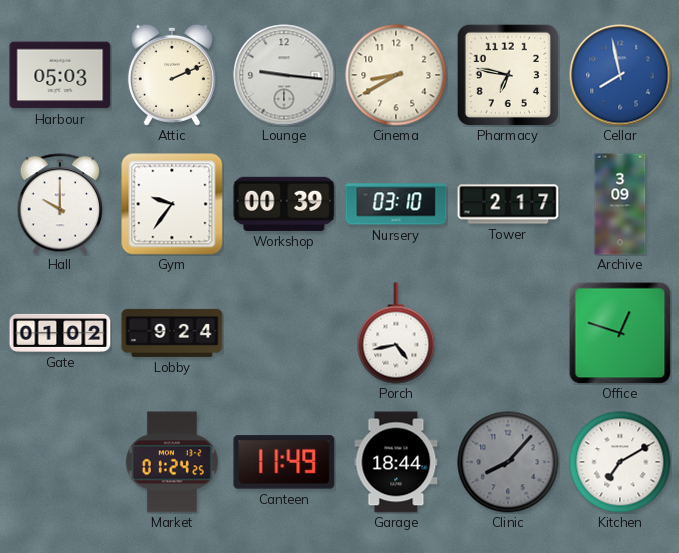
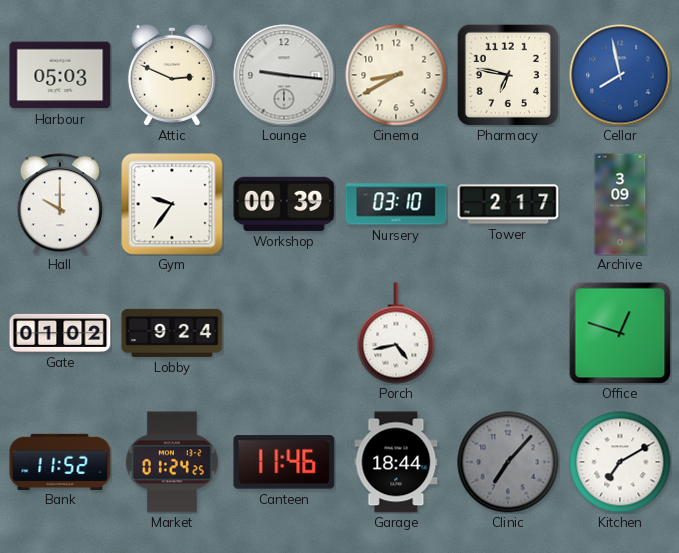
Attic: 2:11 -> 2:49
Bank: none -> 11:52
Canteen: 11:49 -> 11:46
Clinic: 8:07 -> 7:07
